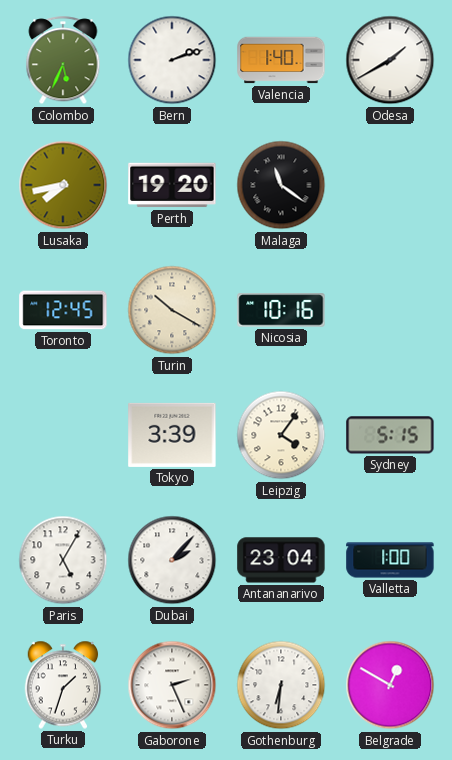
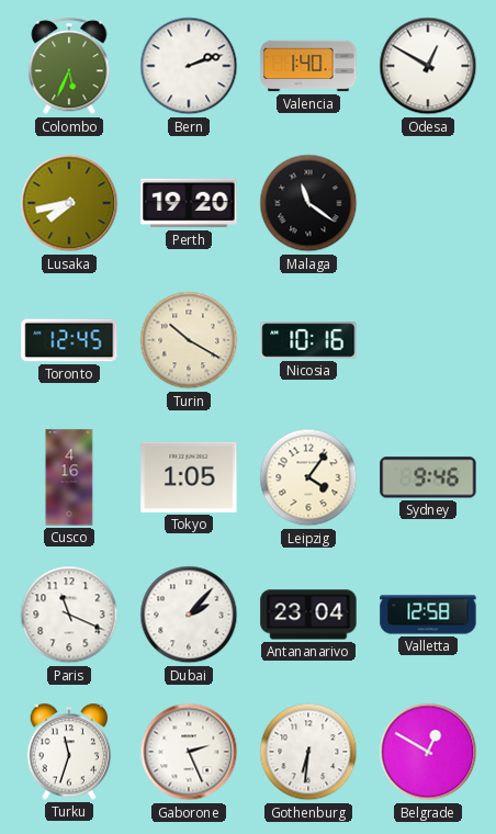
Odesa: 1:40 -> 12:50
Cusco: none -> 4:16
Tokyo: 3:39 -> 1:05
Sydney: 5:15 -> 9:46
Paris: 5:05 -> 11:19
Valletta: 1:00 -> 12:58
Turku: 1:33 -> 11:33
